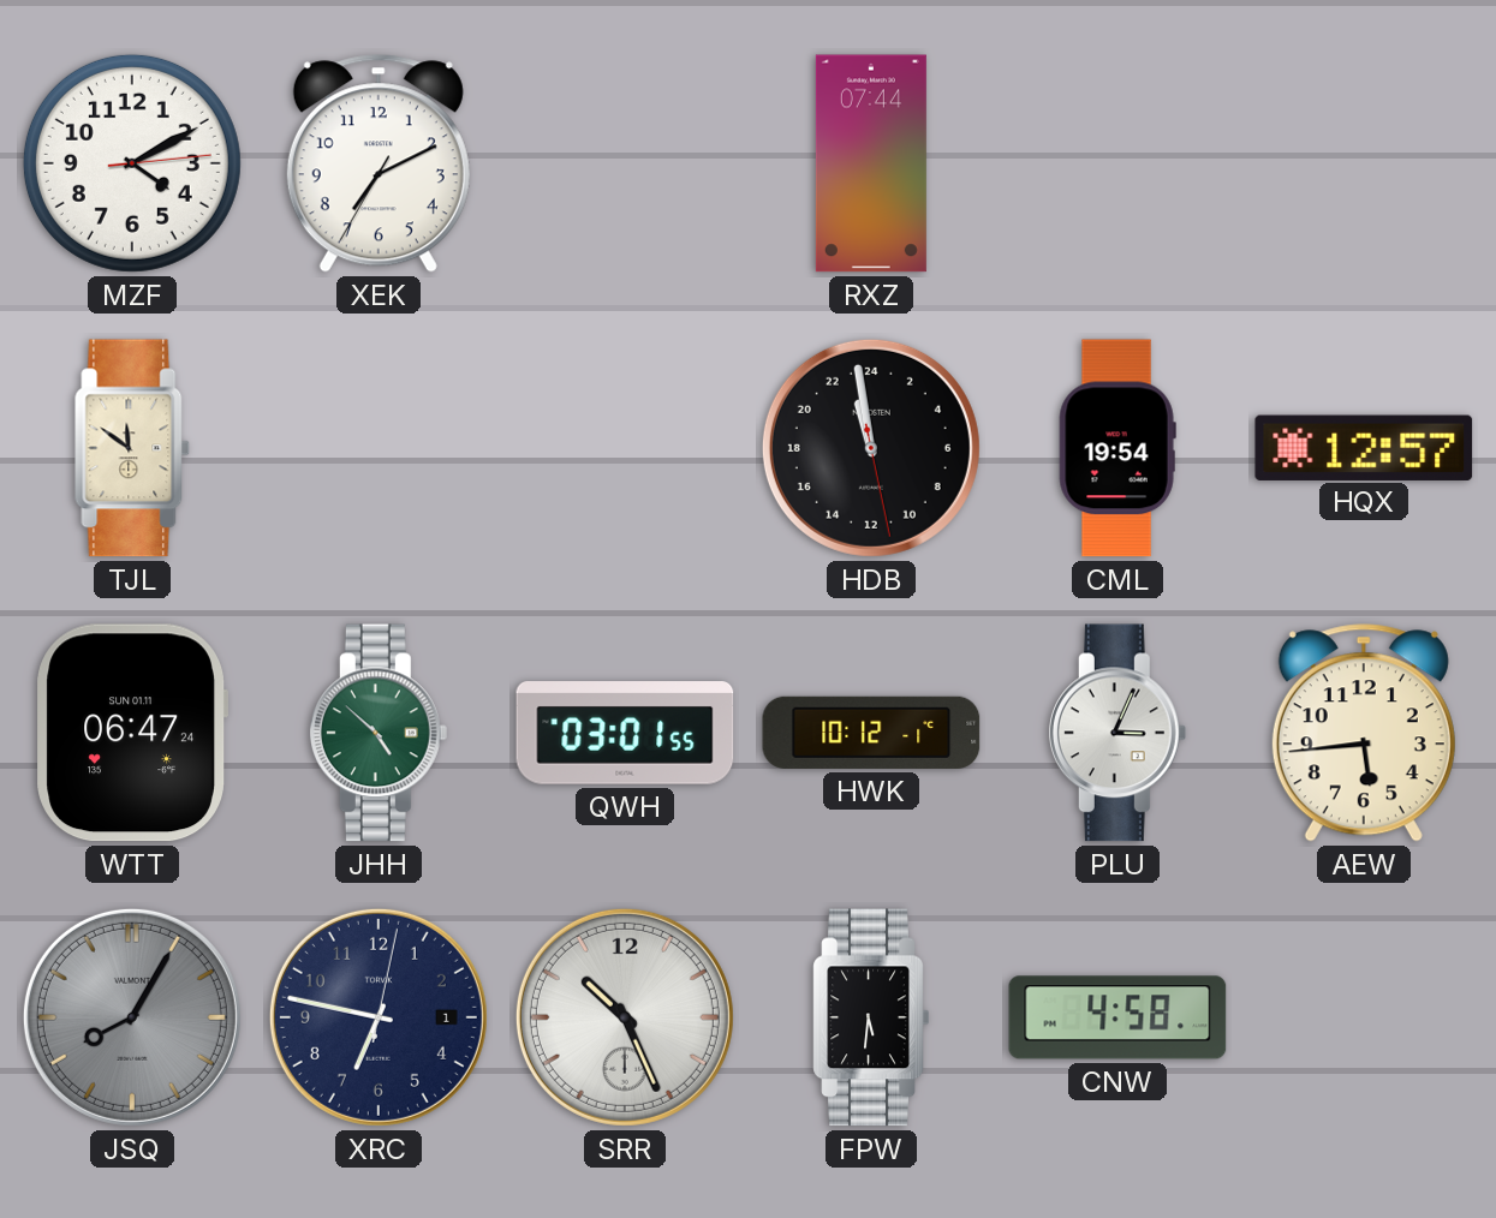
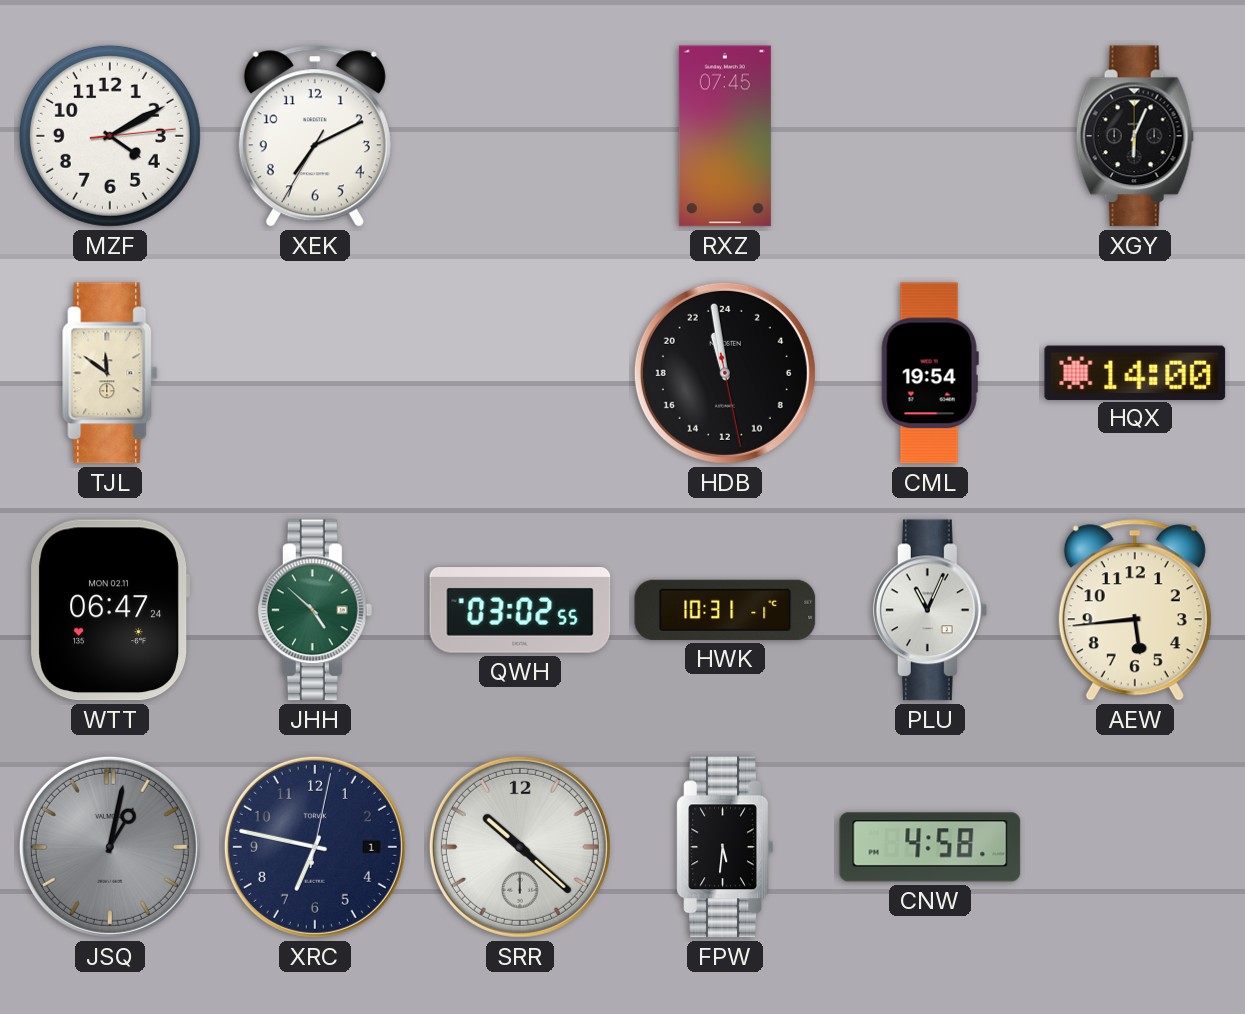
RXZ: 07:44 -> 07:45
XGY: none -> 6:04
HQX: 12:57 -> 14:00
WTT date: SUN 01.11 -> MON 02.11
QWH: 03:01 -> 03:02
HWK: 10:12 -> 10:31
PLU: 3:04 -> 11:04
JSQ: 8:05 -> 1:02
SRR: 10:26 -> 10:22
